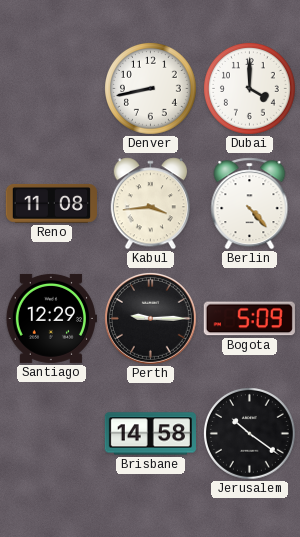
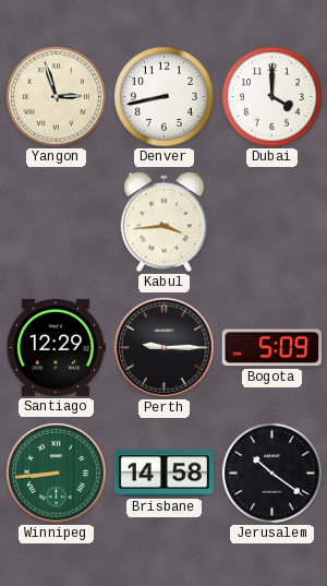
Yangon: none -> 2:57
Reno: 11:08 -> none
Berlin: 4:23 -> none
Winnipeg: none -> 8:44
